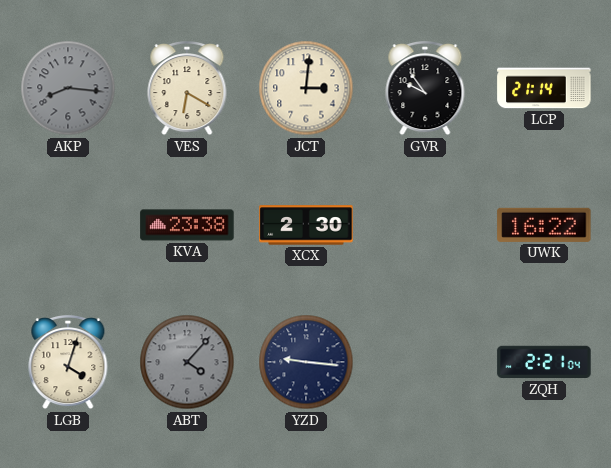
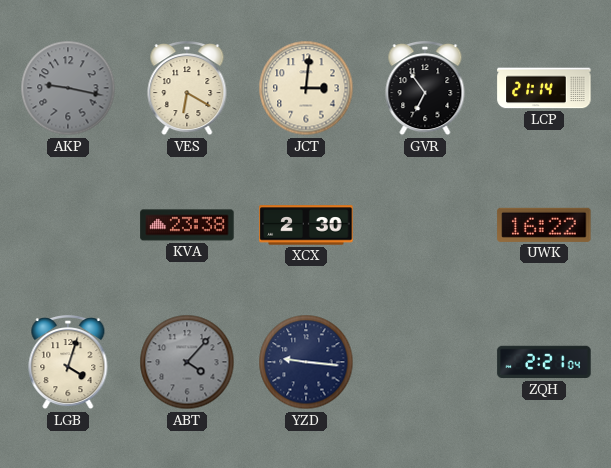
AKP: 8:16 -> 9:17
GVR: 9:54 -> 6:54
